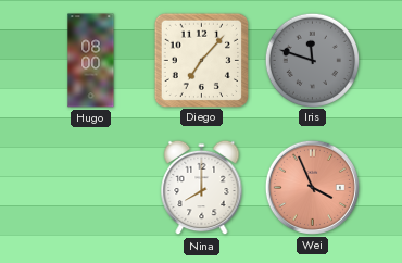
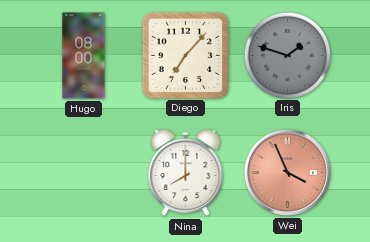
Iris: 11:48 -> 1:48
